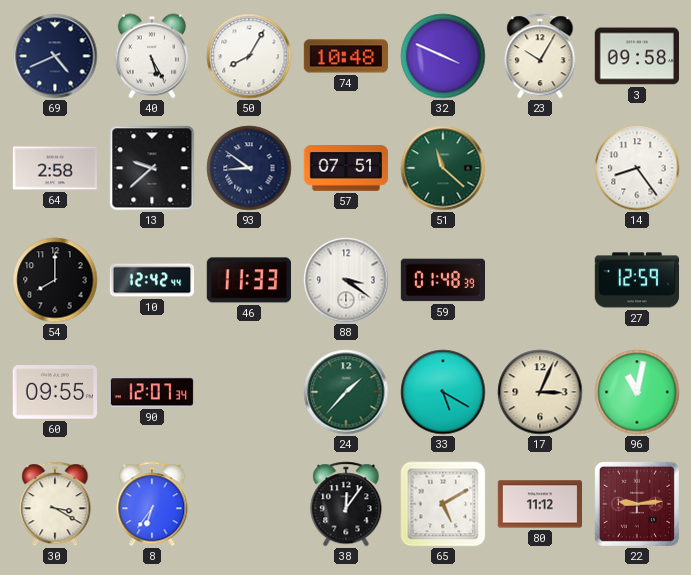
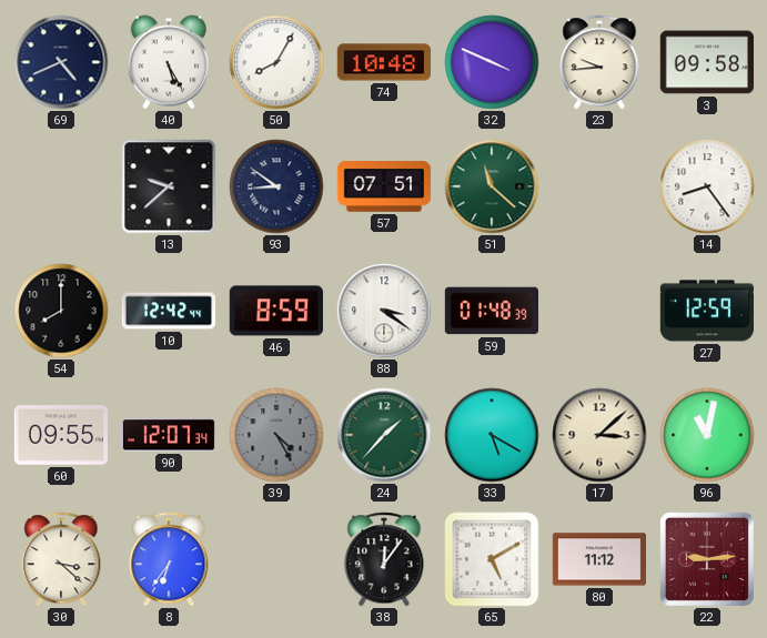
23: 10:05 -> 9:44
64: 2:58 -> none
46: 11:33 -> 8:59
39: none -> 4:25
17: 3:04 -> 3:08
30: 3:20 -> 3:22
